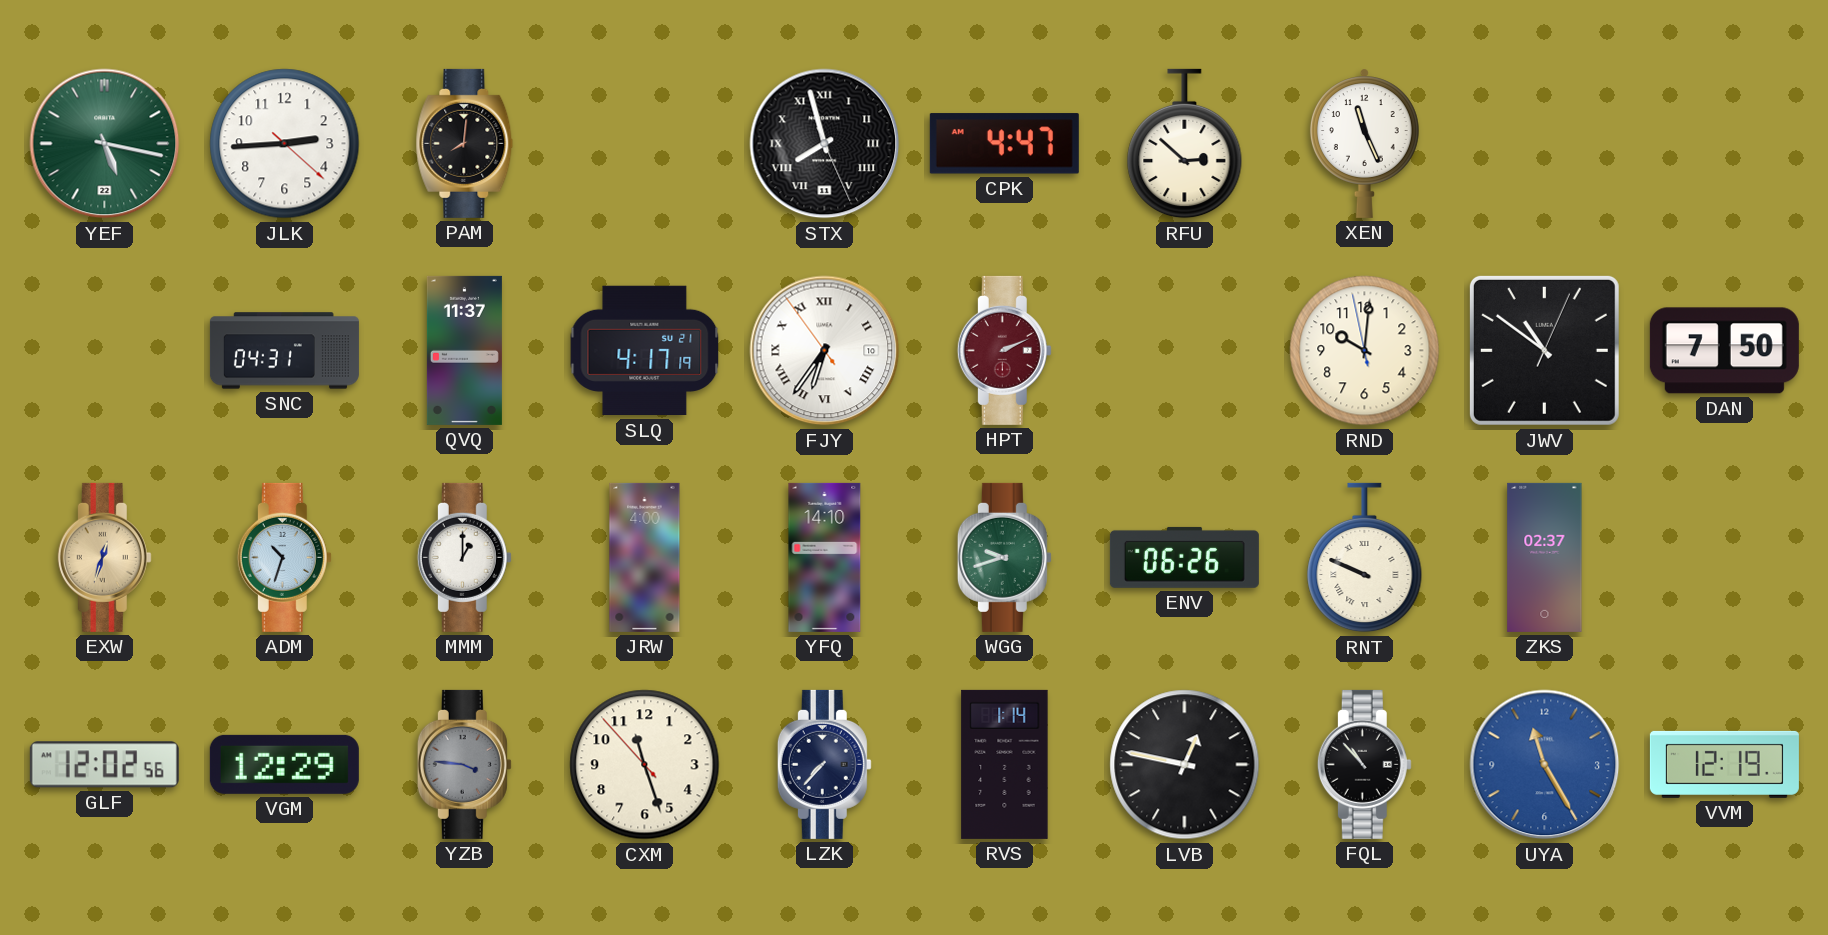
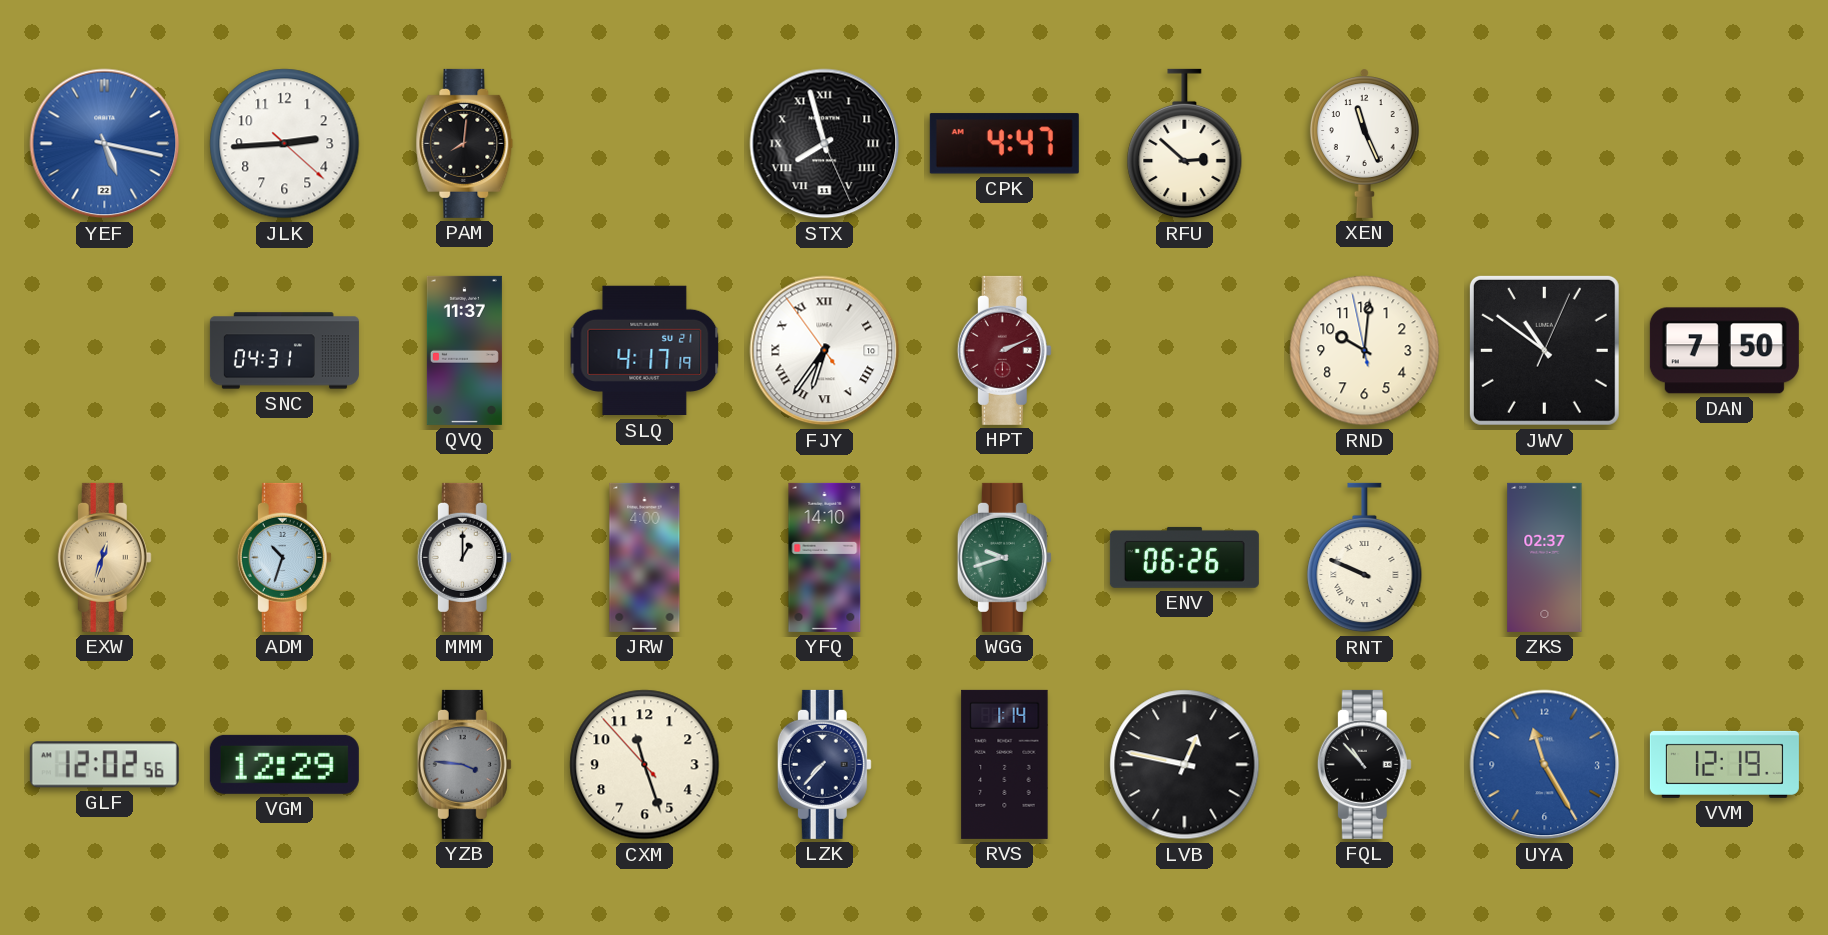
YEF dial: green -> blue
